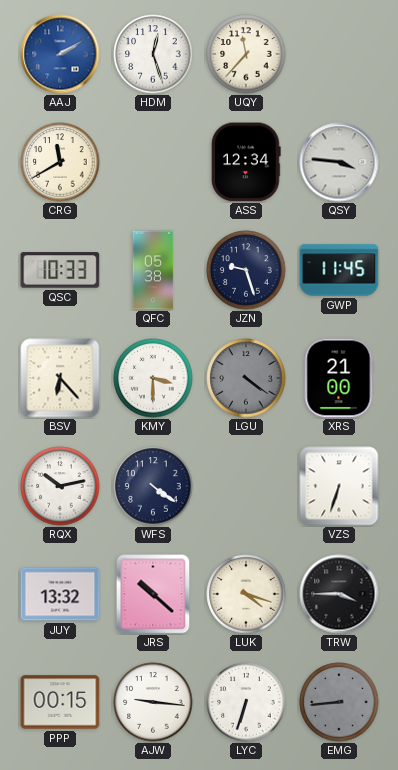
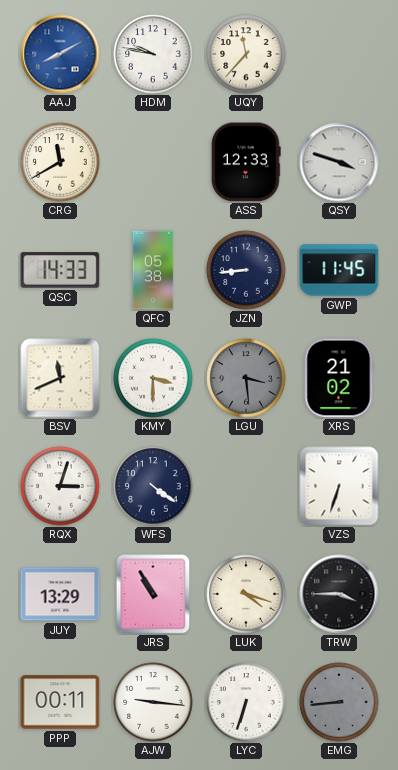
AAJ: 2:10 -> 8:10
HDM: 12:27 -> 9:47
ASS: 12:34 -> 12:33
QSY: 3:46 -> 3:48
QSC: 10:33 -> 14:33
JZN: 9:27 -> 8:44
BSV: 6:23 -> 11:41
LGU: 4:21 -> 3:29
XRS: 21:00 -> 21:02
RQX: 10:13 -> 3:03
JUY: 13:32 -> 13:29
JRS: 10:22 -> 10:55
PPP: 00:15 -> 00:11
